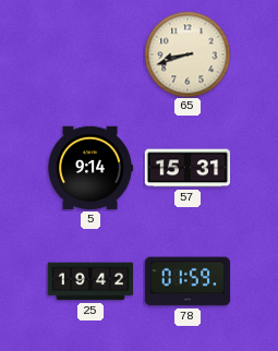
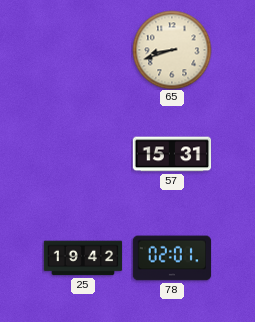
5: 9:14 -> none
78: 01:59 -> 02:01
